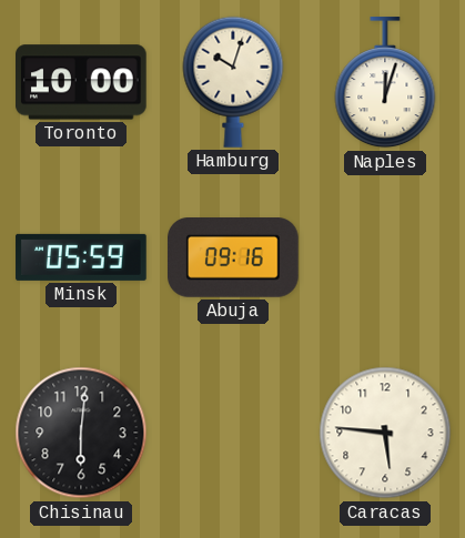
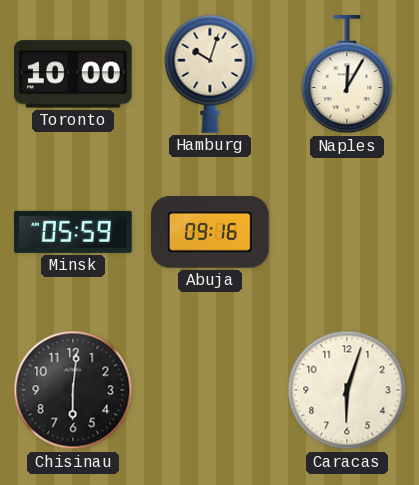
Naples: 12:03 -> 12:05
Caracas: 5:46 -> 6:03
